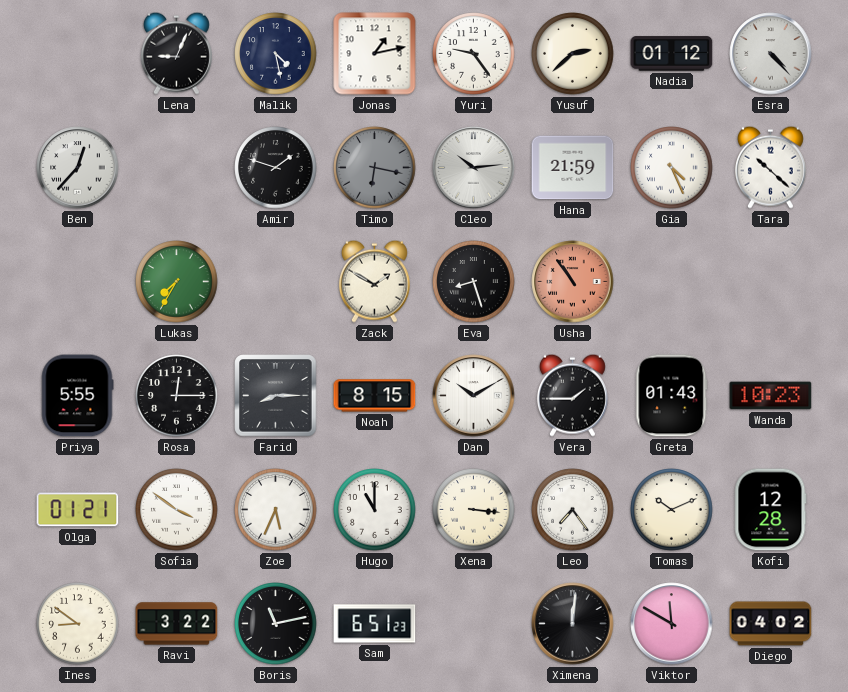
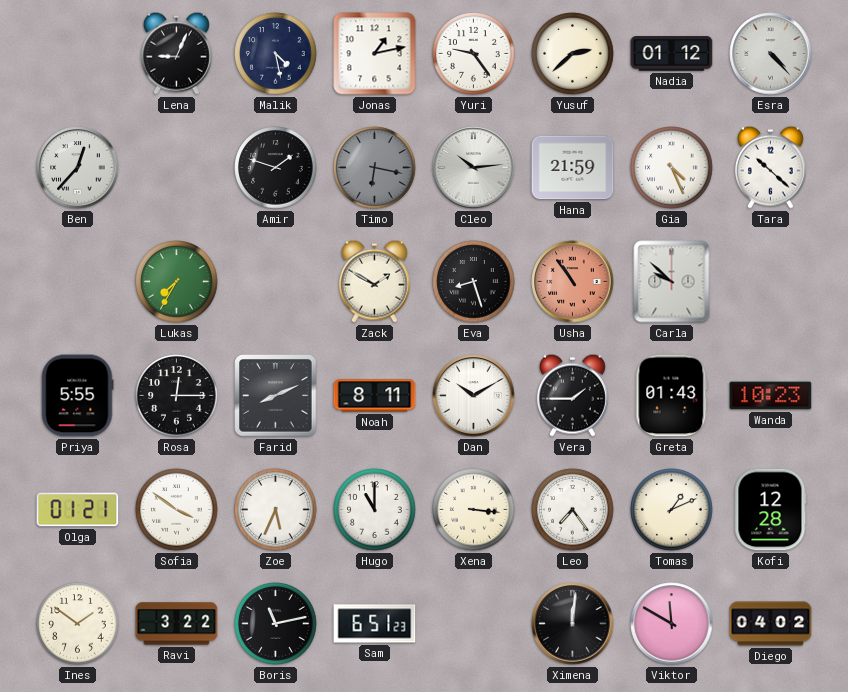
Carla: none -> 9:52
Farid: 8:15 -> 8:11
Noah: 8:15 -> 8:11
Tomas: 10:11 -> 1:11
Ines: 8:51 -> 1:51
